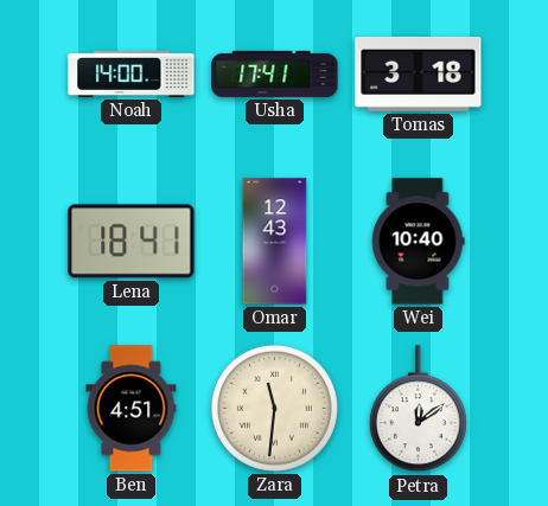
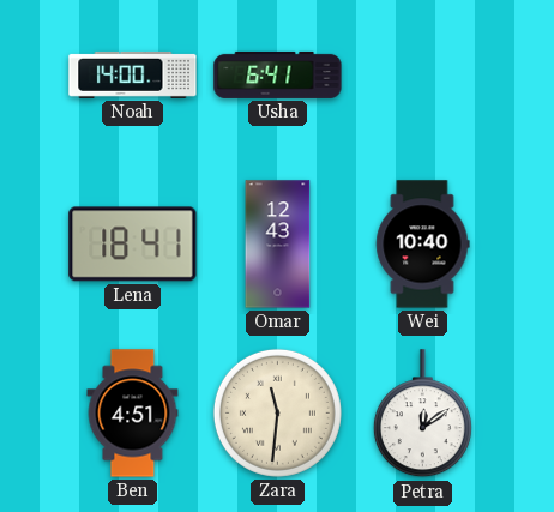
Usha: 17:41 -> 6:41
Tomas: 3:18 -> none
